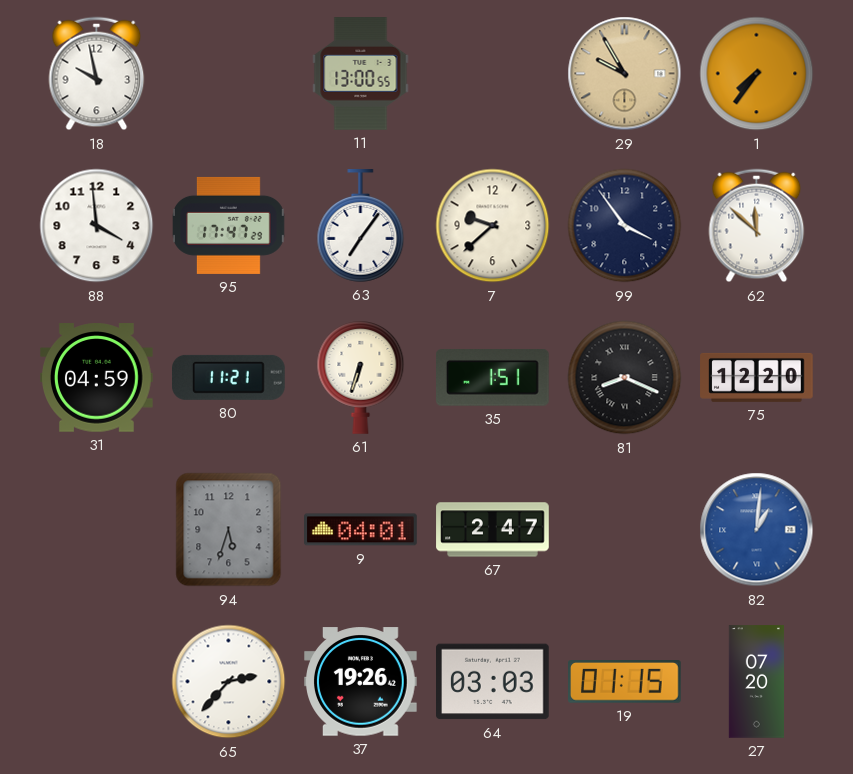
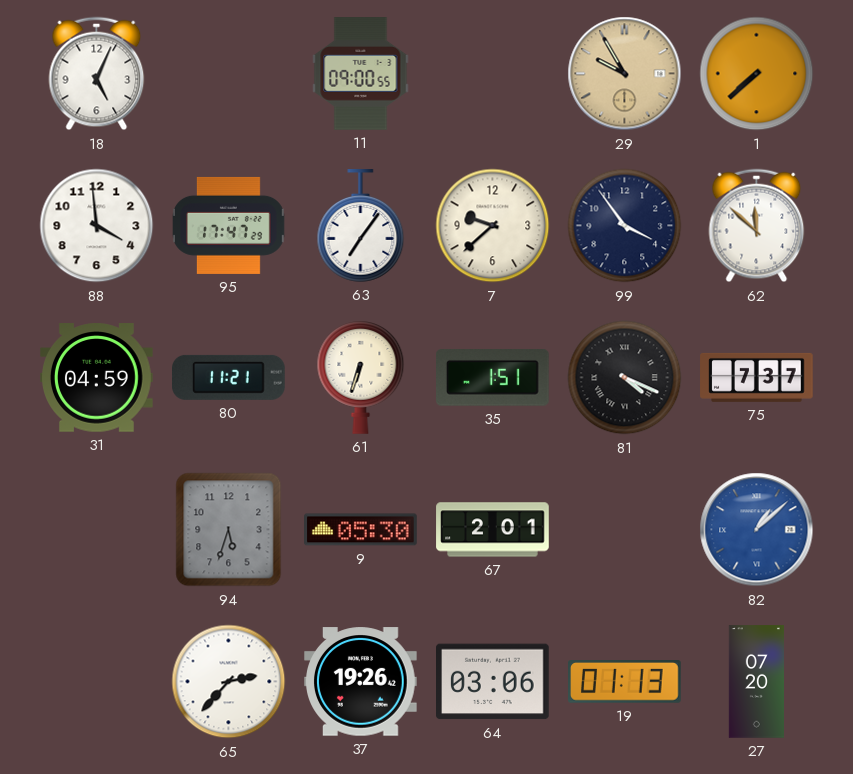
18: 9:58 -> 5:04
11: 13:00 -> 09:00
1: 7:36 -> 7:38
81: 8:19 -> 4:19
75: 12:20 -> 7:37
9: 04:01 -> 05:30
67: 2:47 -> 2:01
82: 1:01 -> 1:08
64: 03:03 -> 03:06
19: 01:15 -> 01:13
